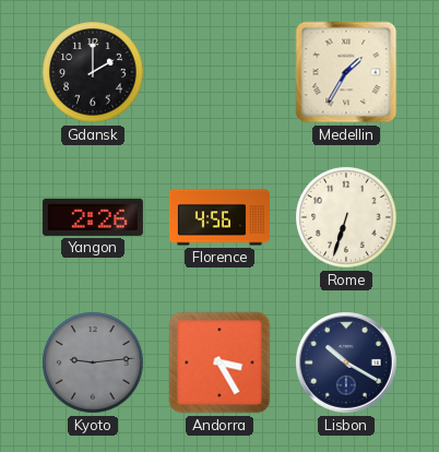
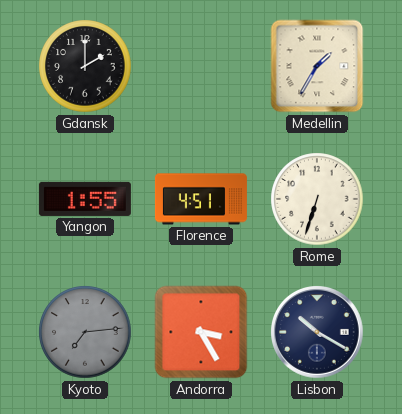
Yangon: 2:26 -> 1:55
Florence: 4:56 -> 4:51
Kyoto: 9:14 -> 7:14
